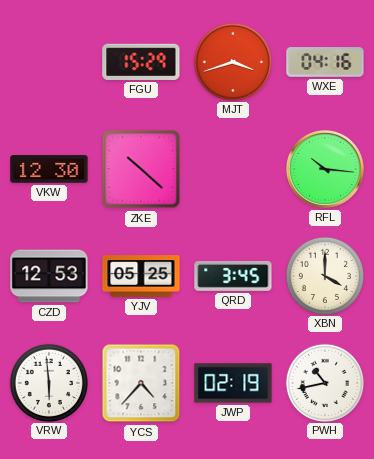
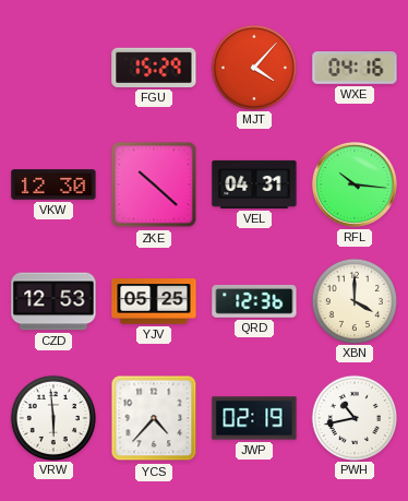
MJT: 3:42 -> 4:07
VEL: none -> 04:31
QRD: 3:45 -> 12:36
